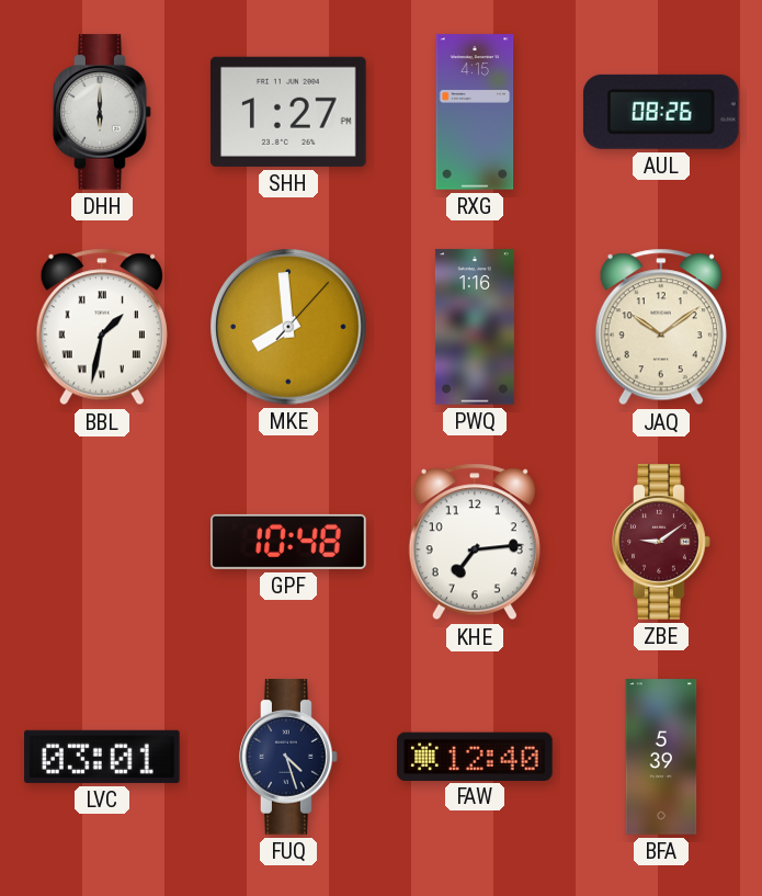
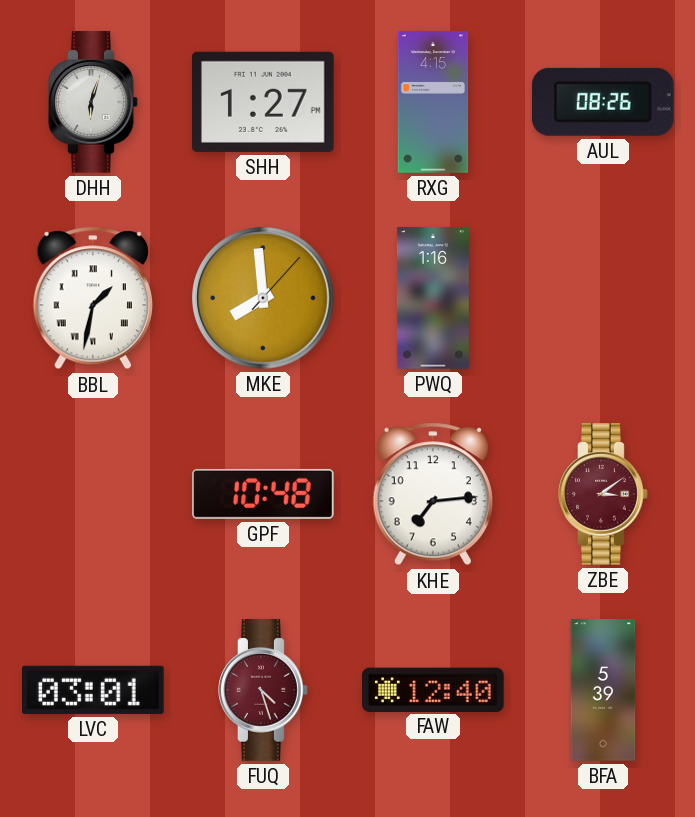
DHH: 6:00 -> 6:03
JAQ: 10:09 -> none
ZBE: 9:09 -> 3:09
FUQ dial: navy -> burgundy
